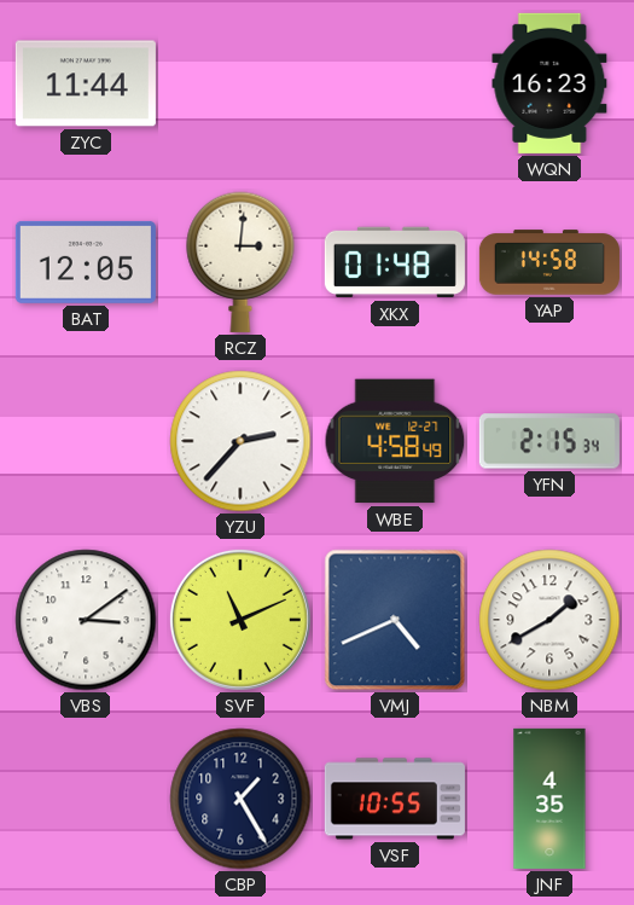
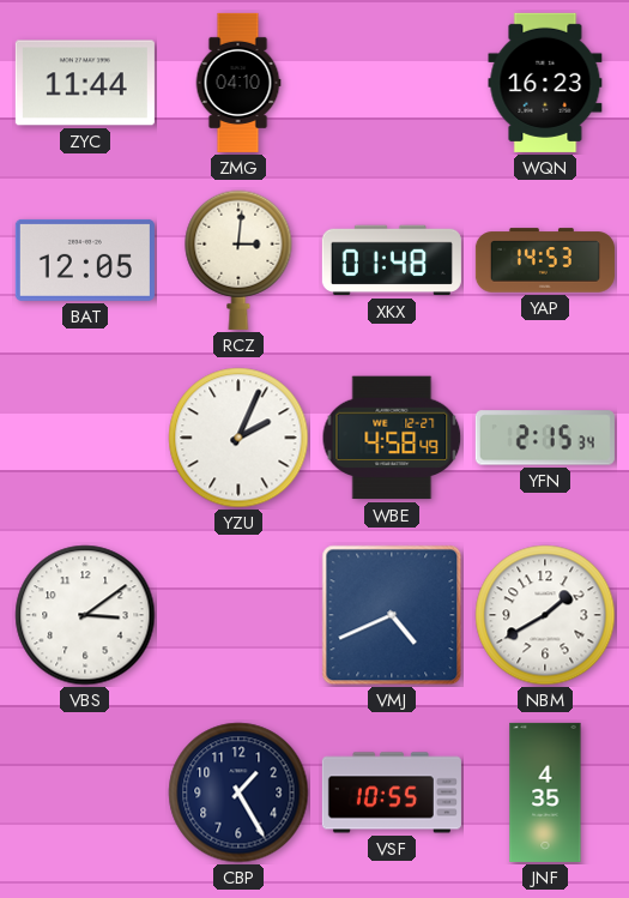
ZMG: none -> 04:10
YAP: 14:58 -> 14:53
YZU: 2:37 -> 2:04
SVF: 11:11 -> none
